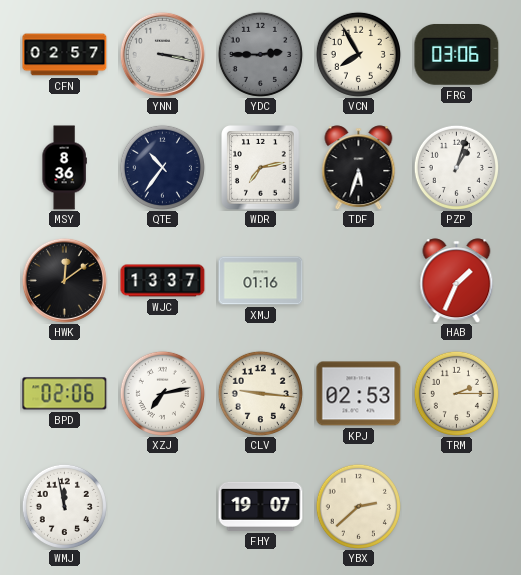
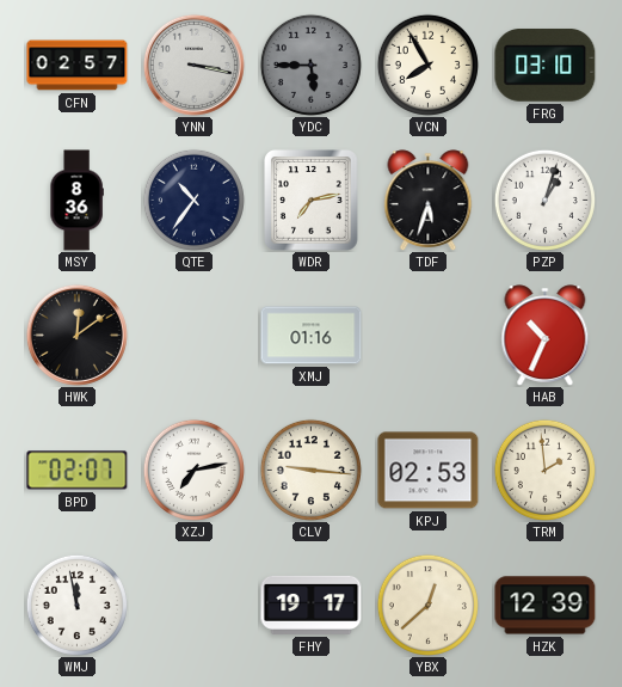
YDC: 2:45 -> 5:45
FRG: 03:06 -> 03:10
WJC: 13:37 -> none
HAB: 1:34 -> 10:34
BPD: 02:06 -> 02:07
TRM: 2:15 -> 1:59
FHY: 19:07 -> 19:17
YBX: 2:38 -> 12:38
HZK: none -> 12:39
